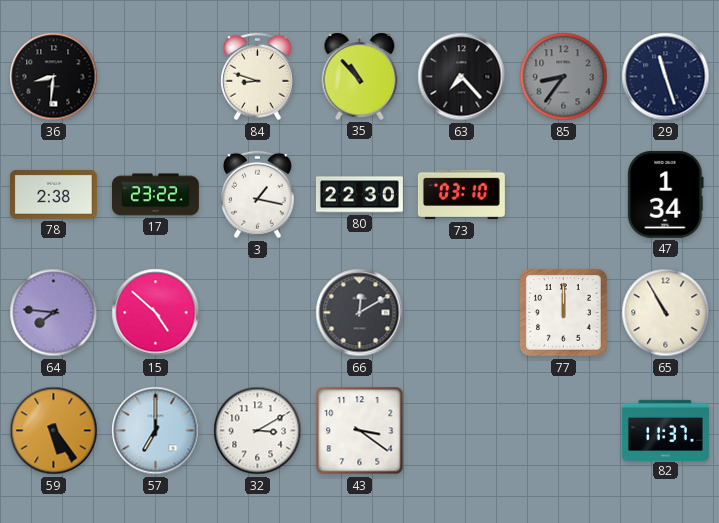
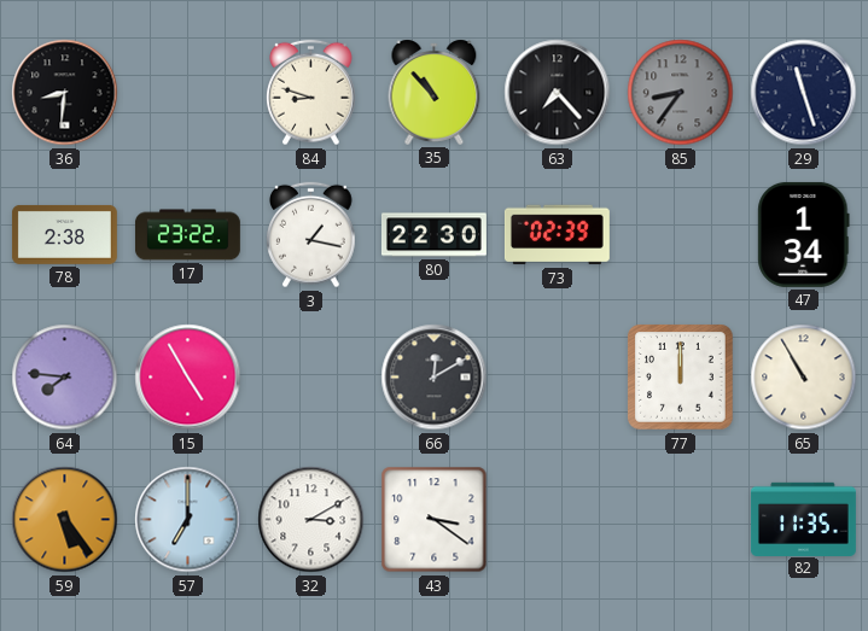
73: 03:10 -> 02:39
15: 4:52 -> 4:55
82: 11:37 -> 11:35
